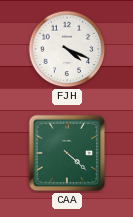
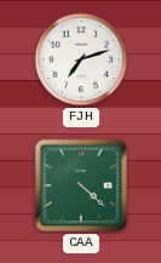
FJH: 4:19 -> 7:12
